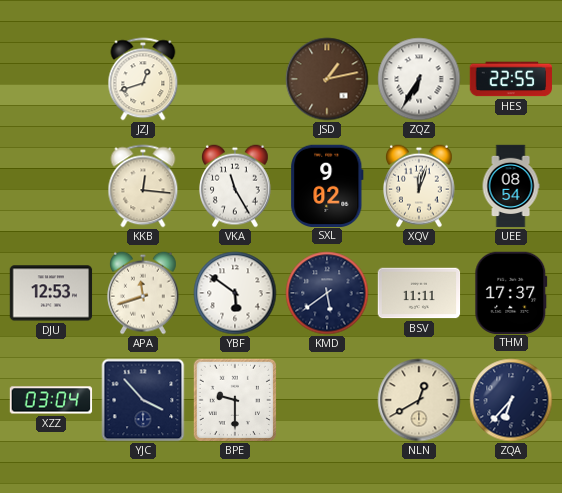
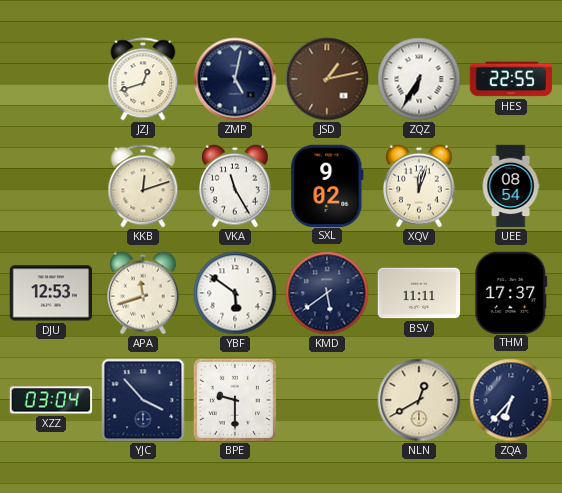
ZMP: none -> 5:02
KKB: 12:16 -> 12:12
